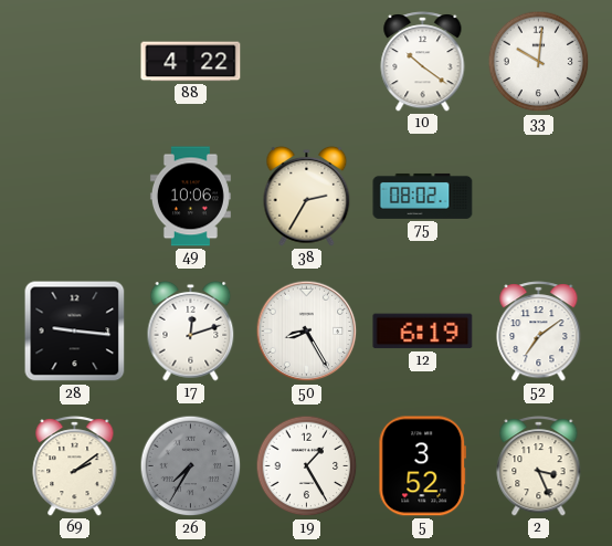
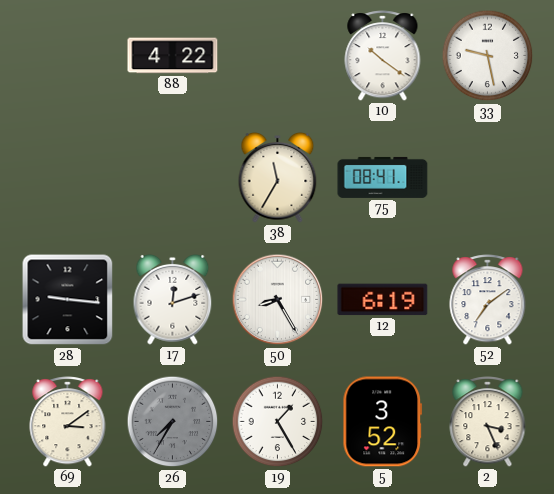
33: 10:01 -> 9:28
49: 10:06 -> none
38: 2:35 -> 11:35
75: 08:02 -> 08:41
69: 2:09 -> 3:09
